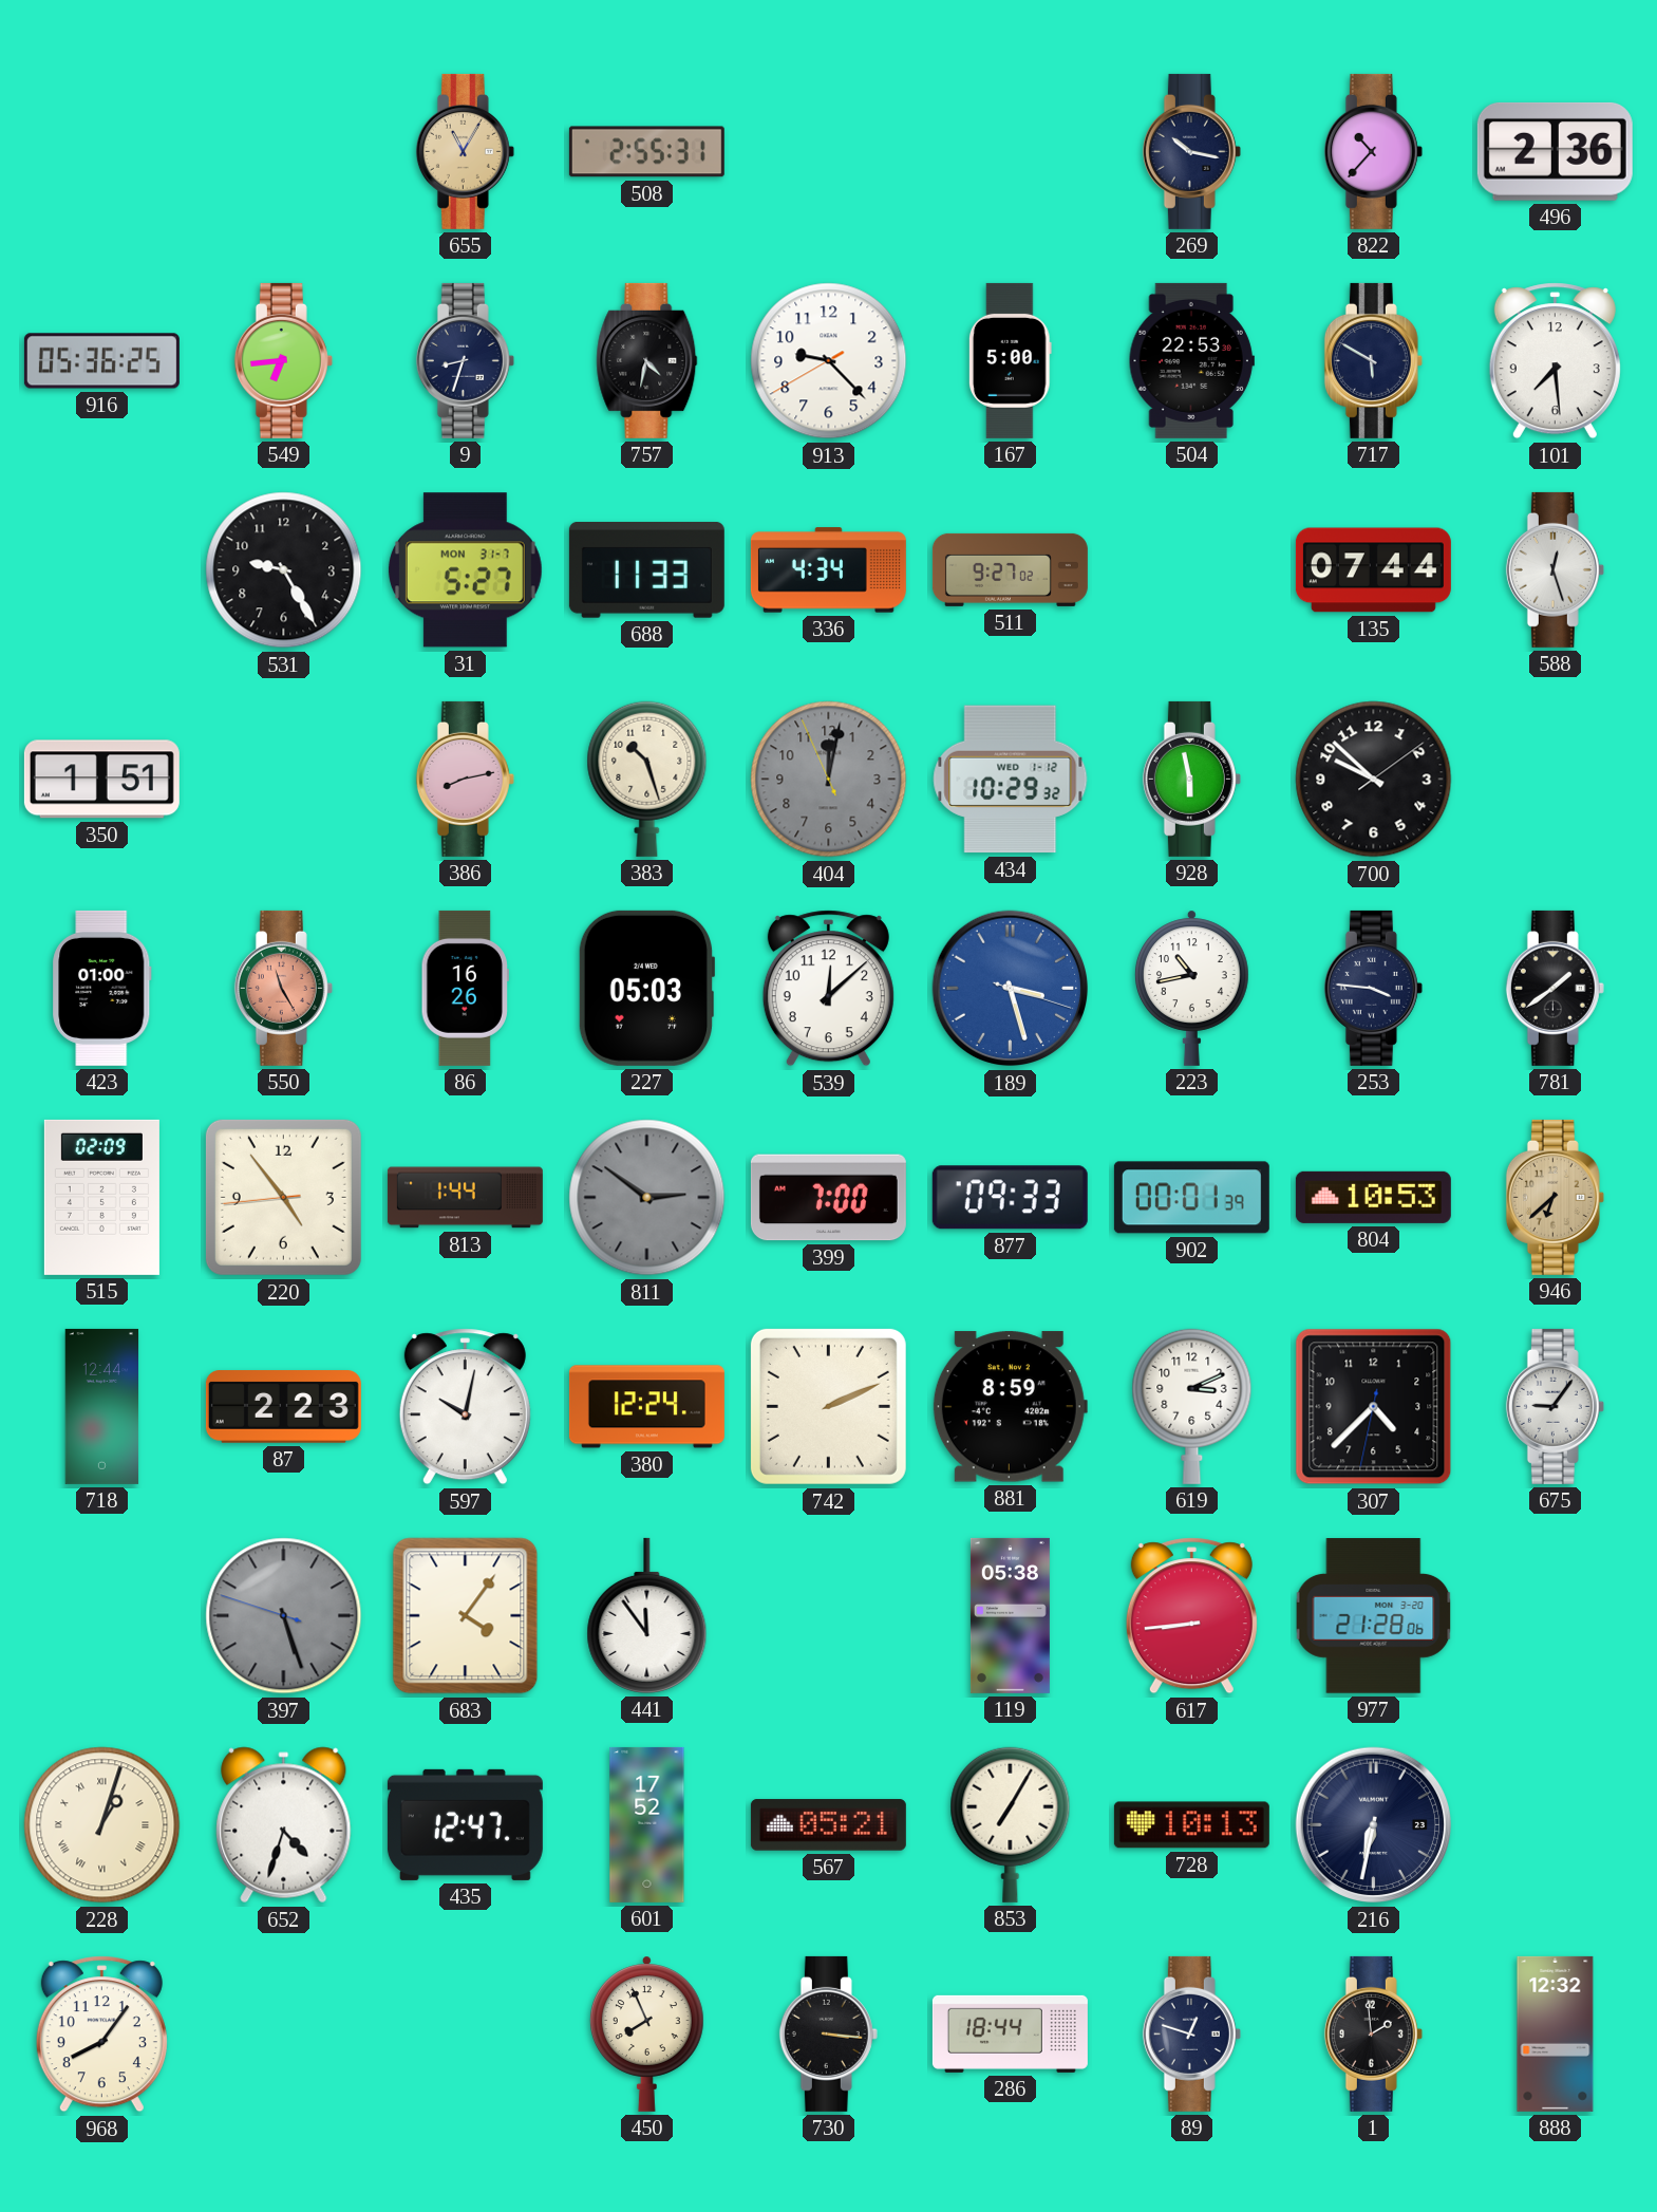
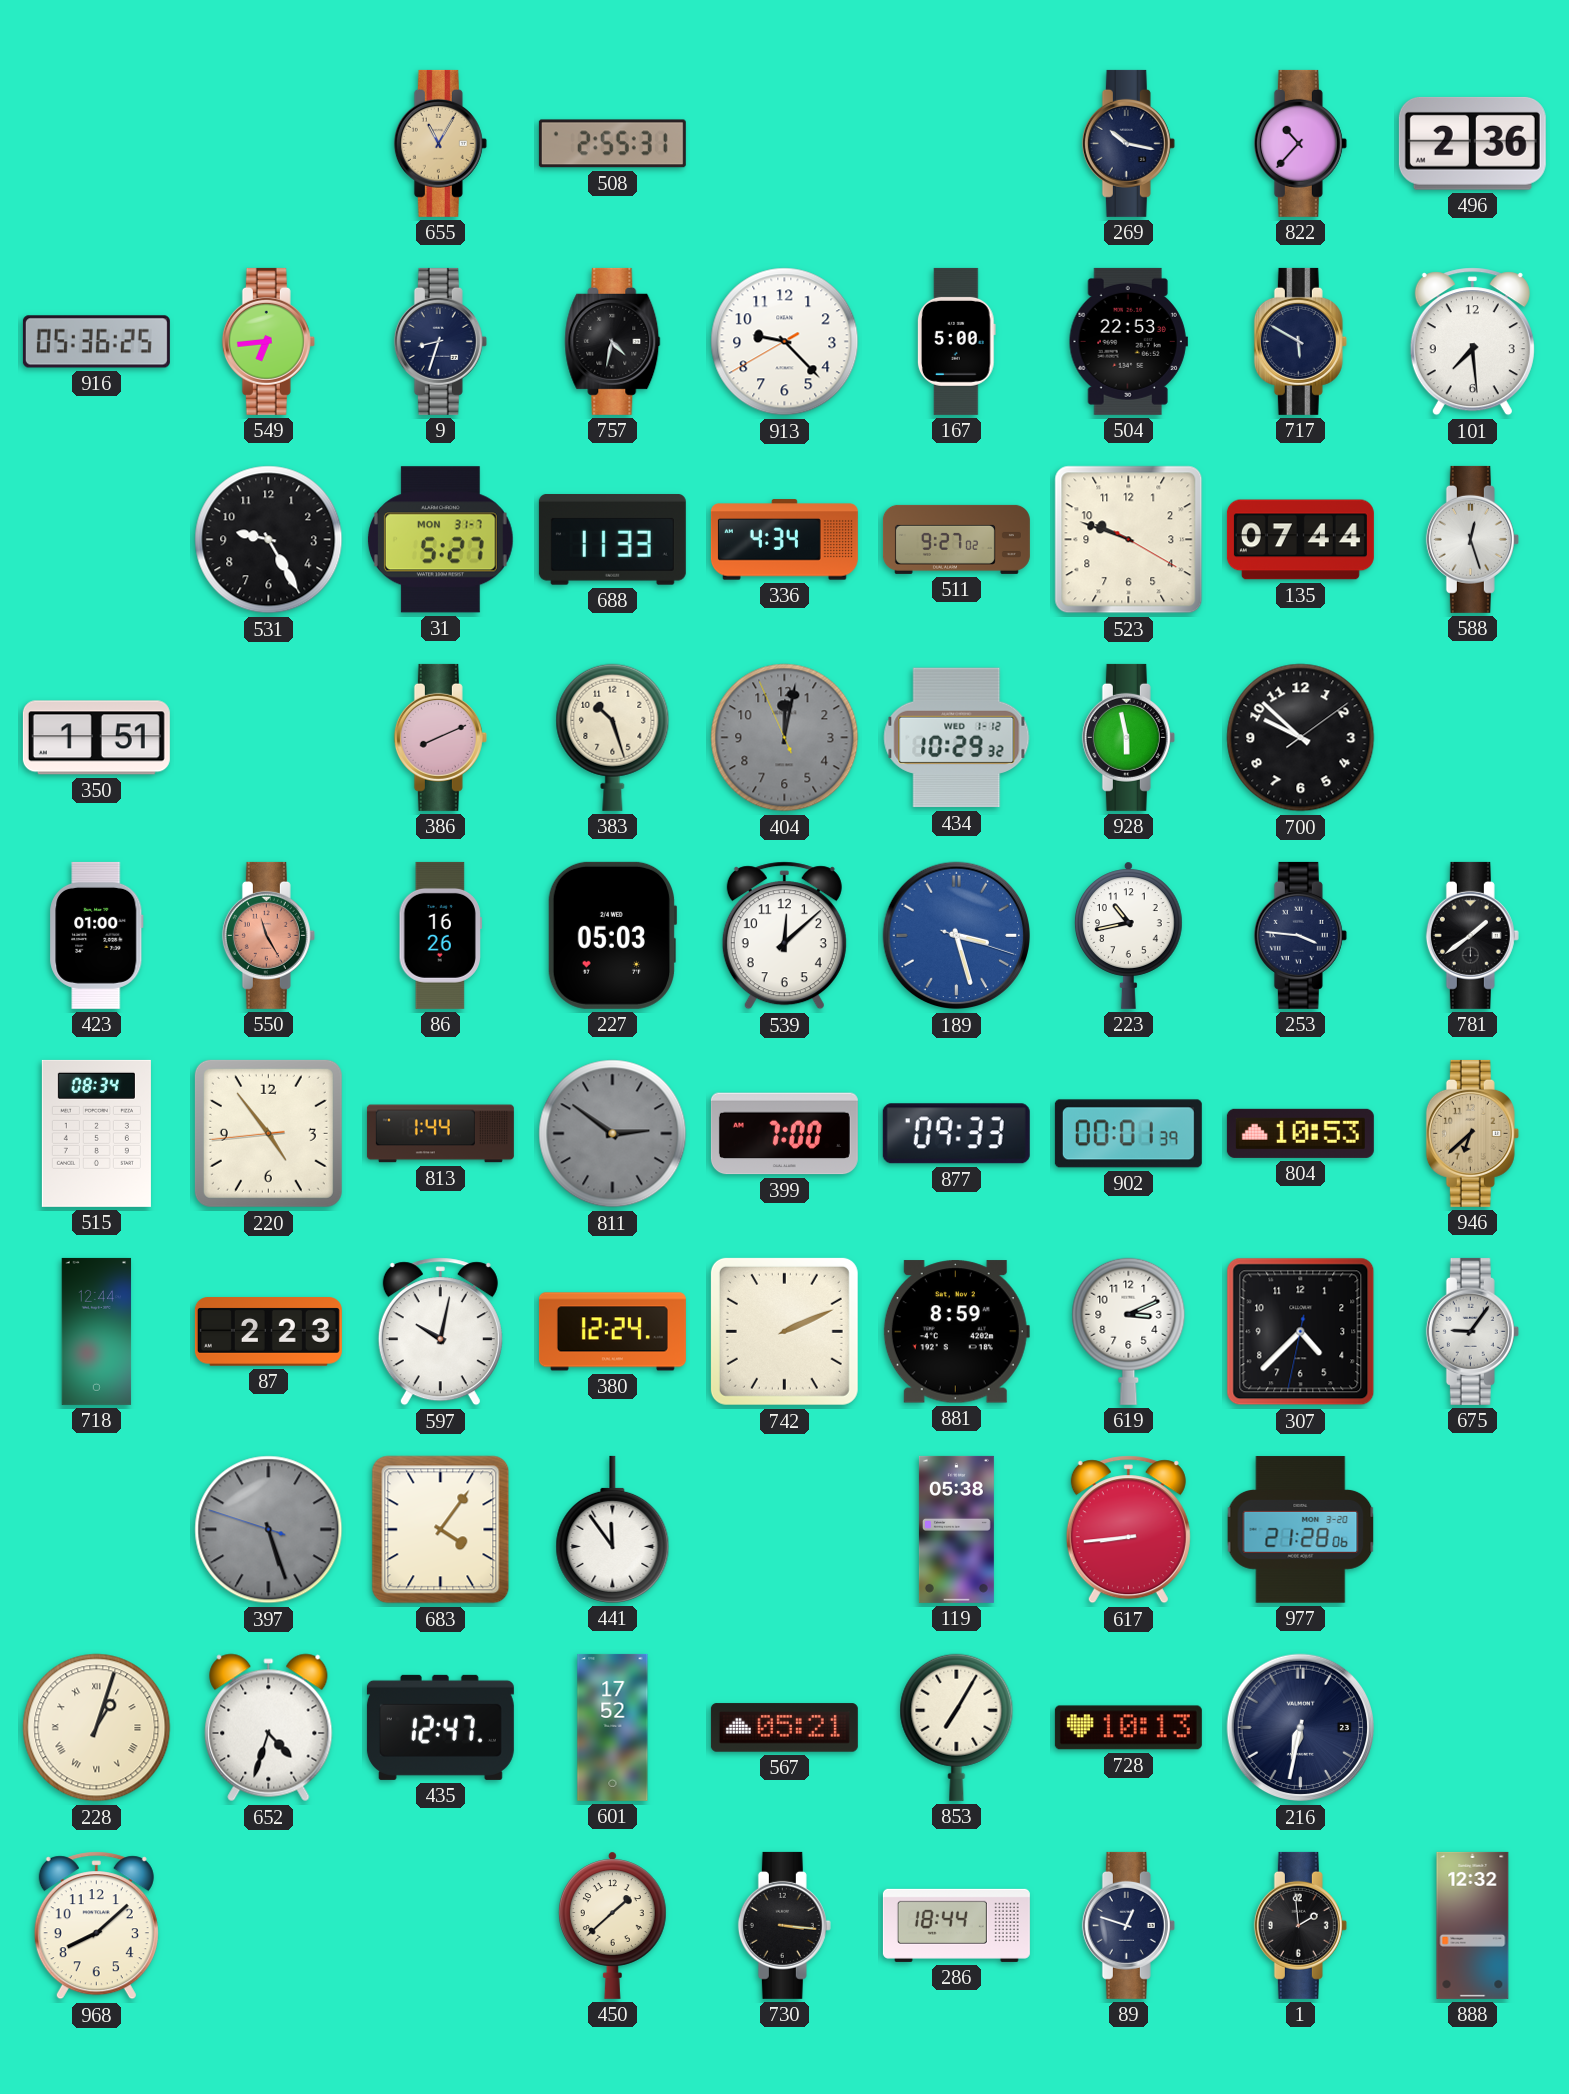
523: none -> 9:48
386: 8:13 -> 8:11
515: 02:09 -> 08:34
968: 8:06 -> 8:08
450: 7:56 -> 1:38
